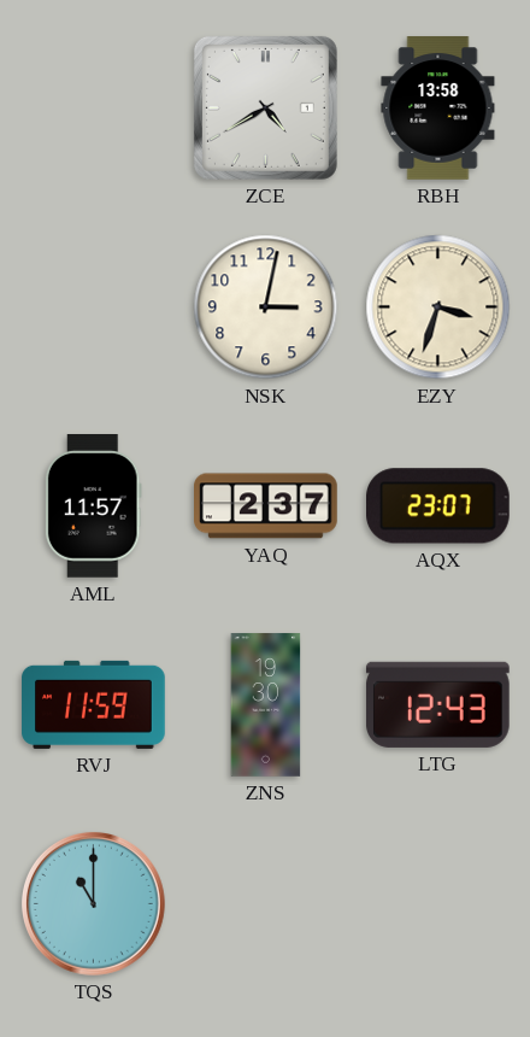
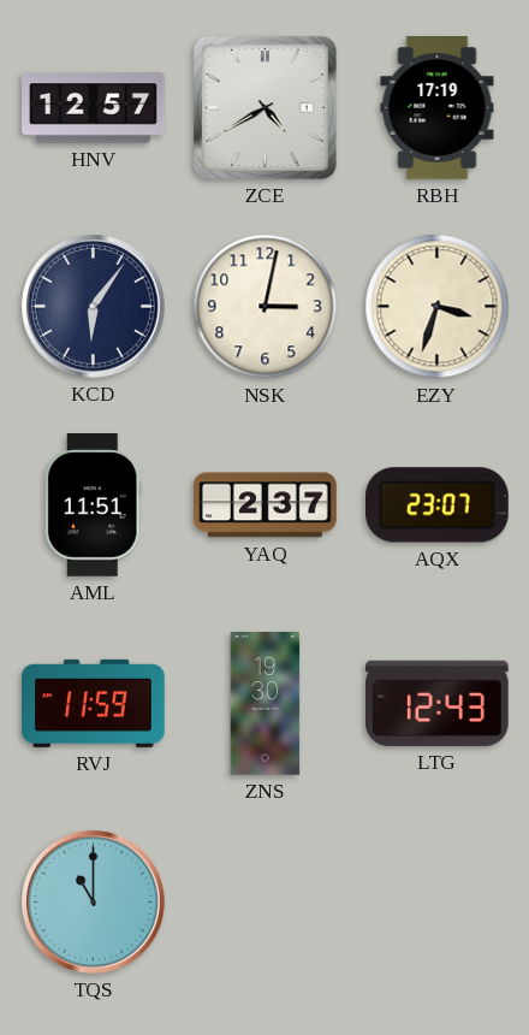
HNV: none -> 12:57
RBH: 13:58 -> 17:19
KCD: none -> 6:06
AML: 11:57 -> 11:51
